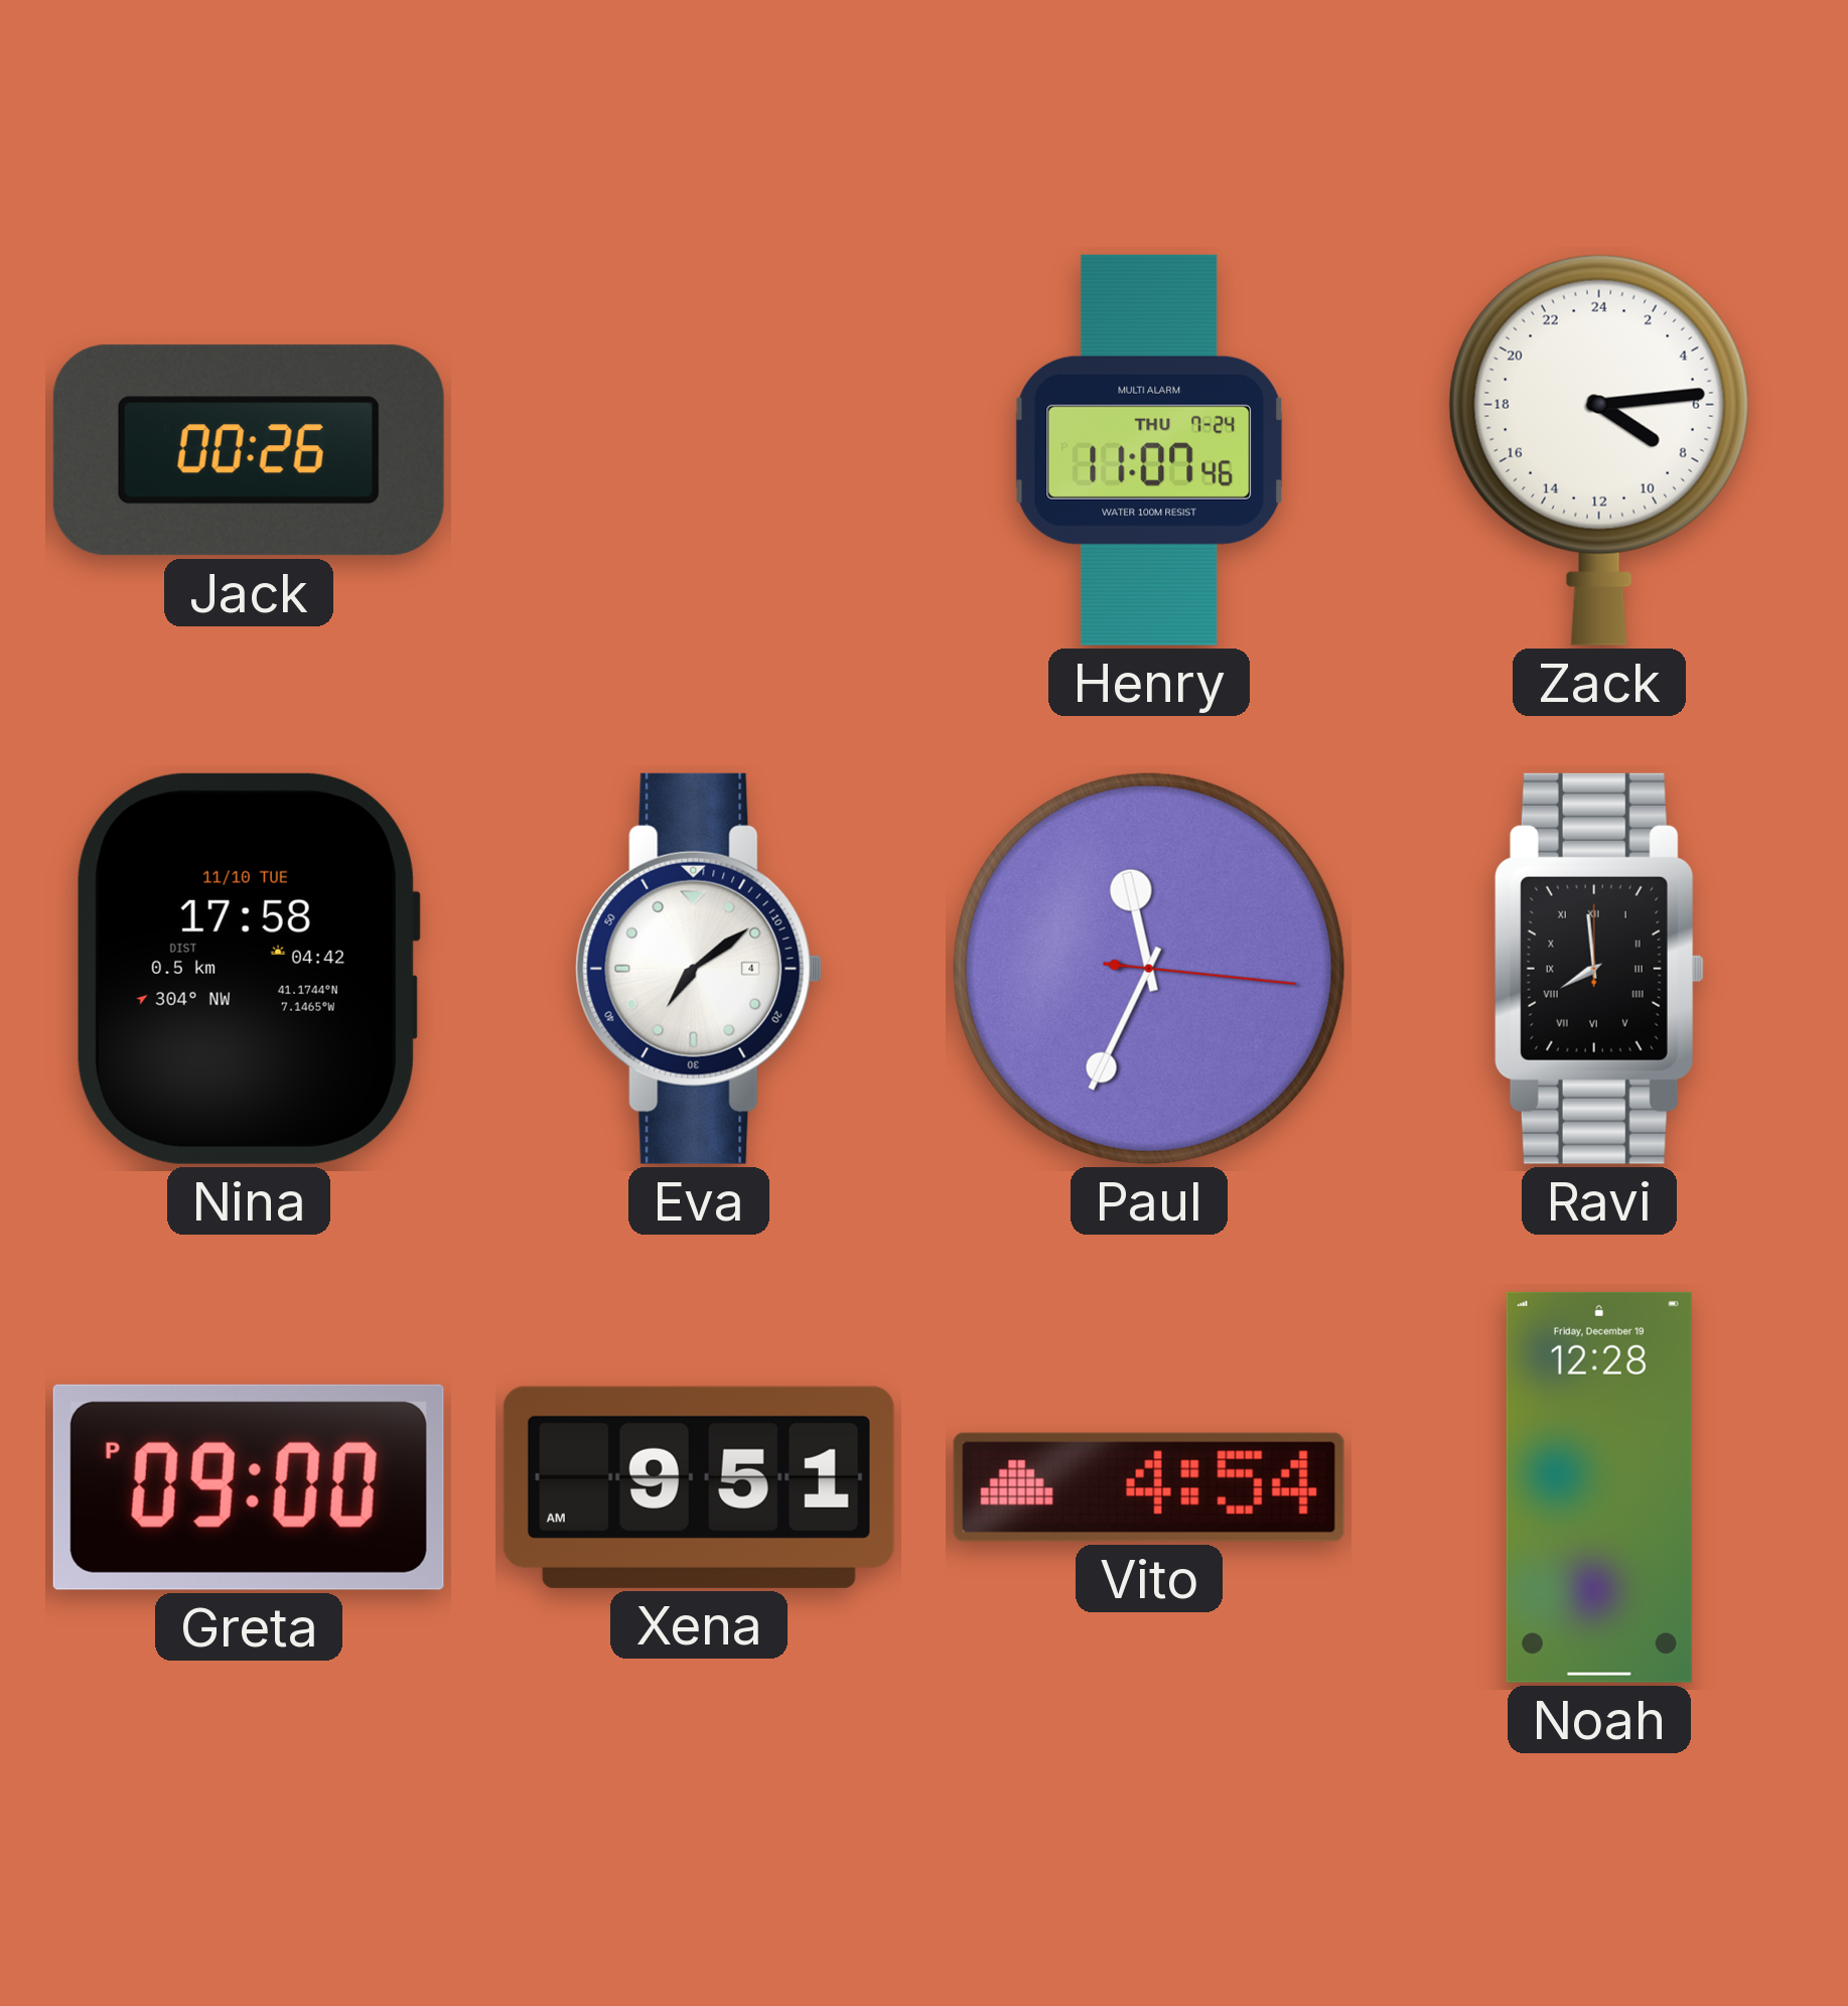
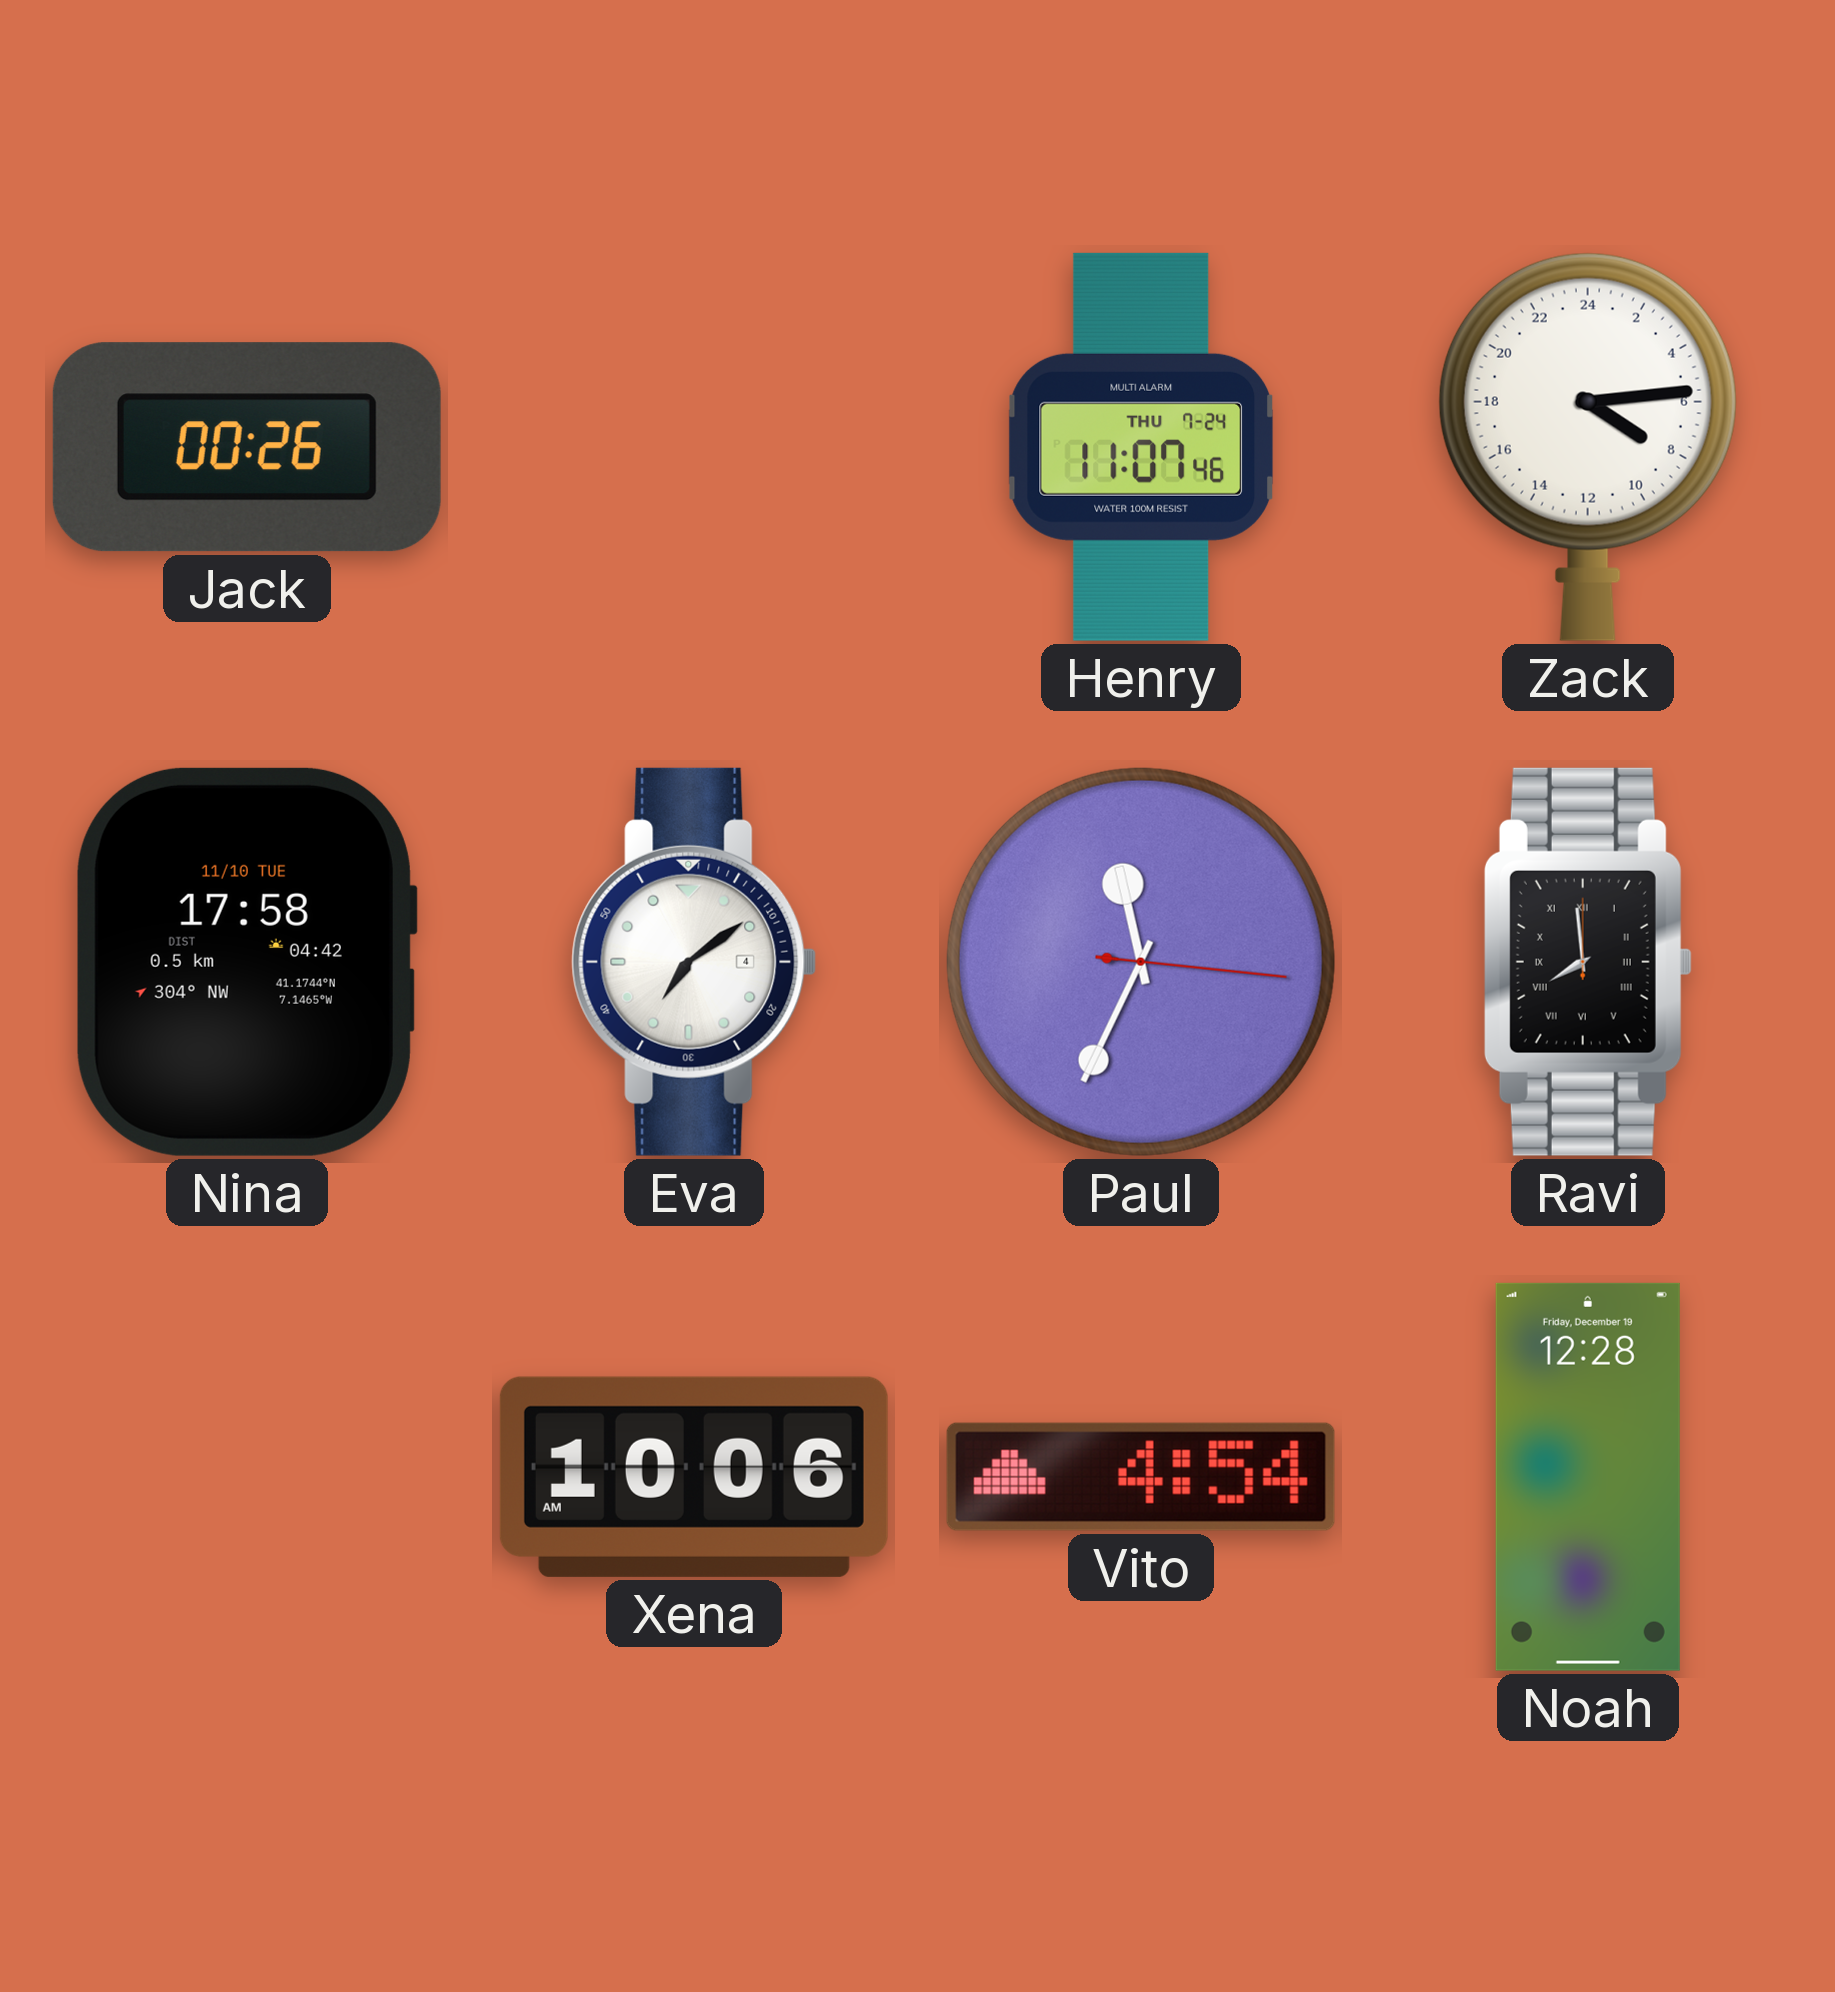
Greta: 09:00 -> none
Xena: 9:51 -> 10:06
